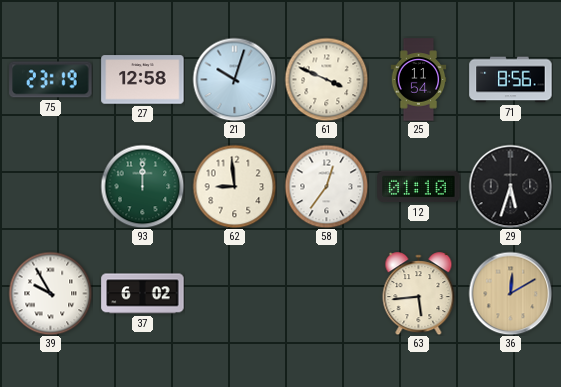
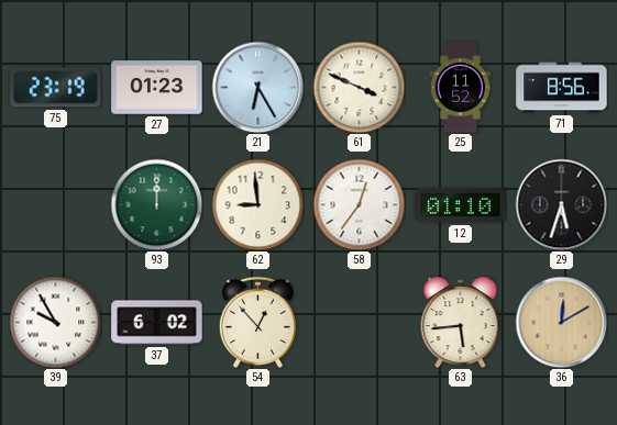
27: 12:58 -> 01:23
21: 10:03 -> 6:25
25: 11:54 -> 11:52
54: none -> 12:53
